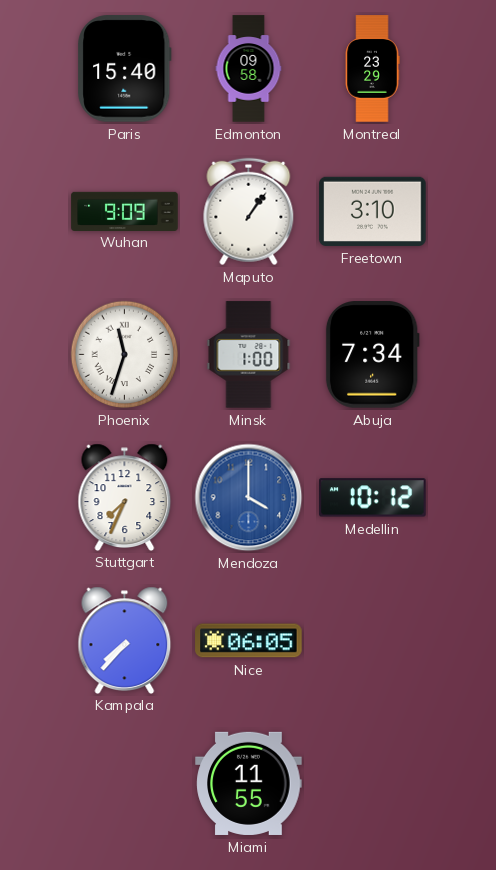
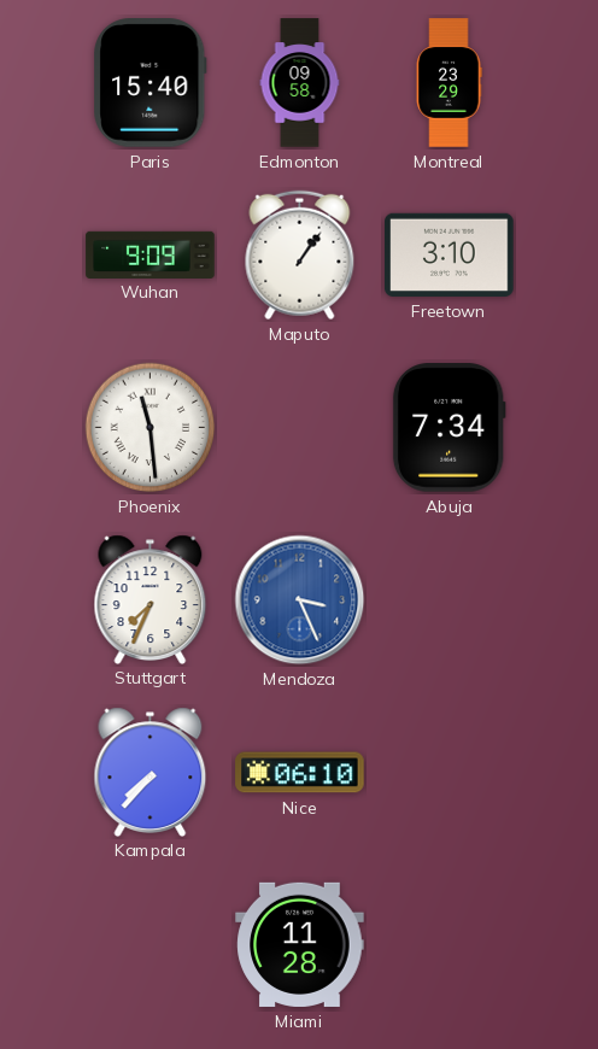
Phoenix: 11:33 -> 11:29
Minsk: 1:00 -> none
Mendoza: 4:00 -> 3:26
Medellin: 10:12 -> none
Nice: 06:05 -> 06:10
Miami: 11:55 -> 11:28
